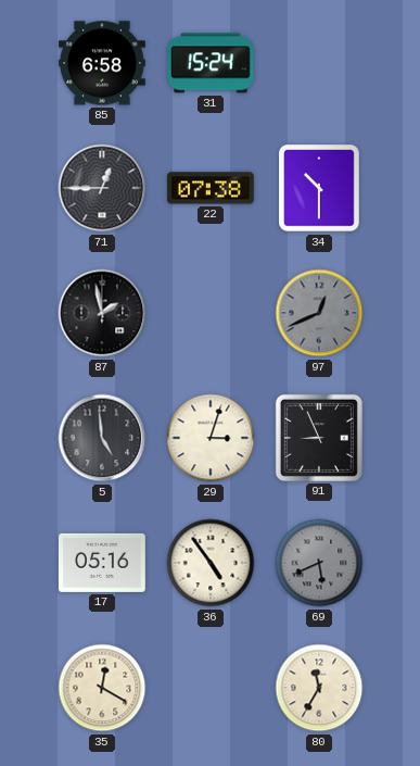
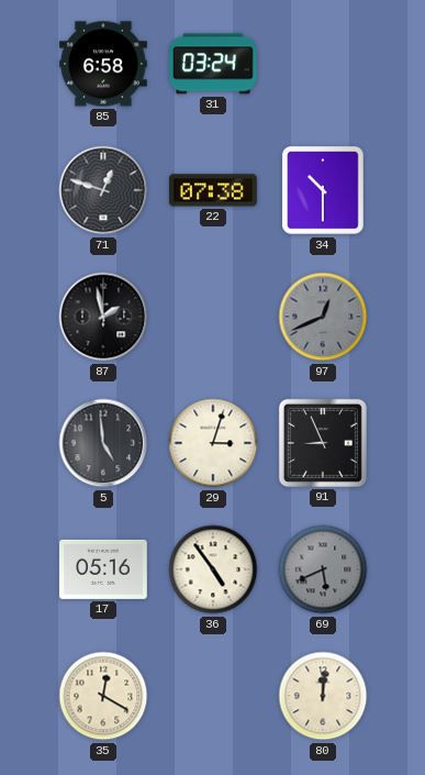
31: 15:24 -> 03:24
71: 12:45 -> 12:48
80: 11:35 -> 12:01
